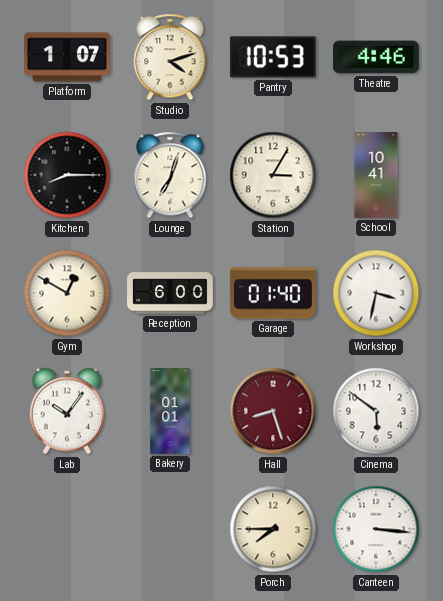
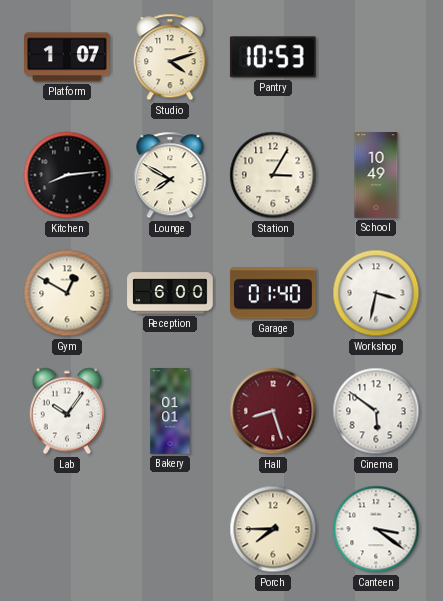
Theatre: 4:46 -> none
Kitchen: 8:15 -> 8:14
Lounge: 7:03 -> 7:50
School: 10:41 -> 10:49
Canteen: 3:16 -> 3:21
